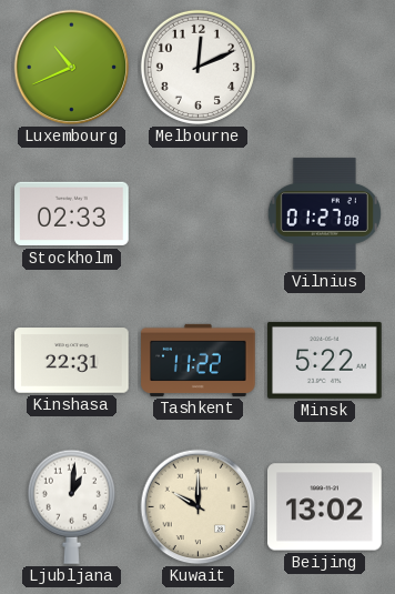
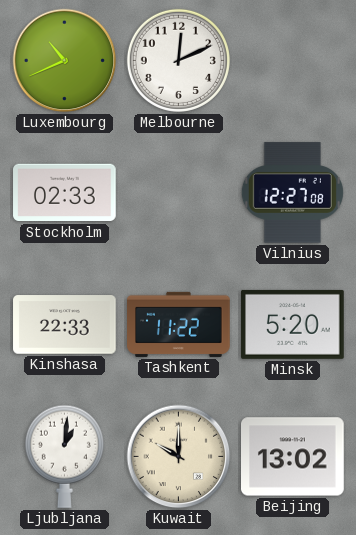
Vilnius: 01:27 -> 12:27
Kinshasa: 22:31 -> 22:33
Minsk: 5:22 -> 5:20
